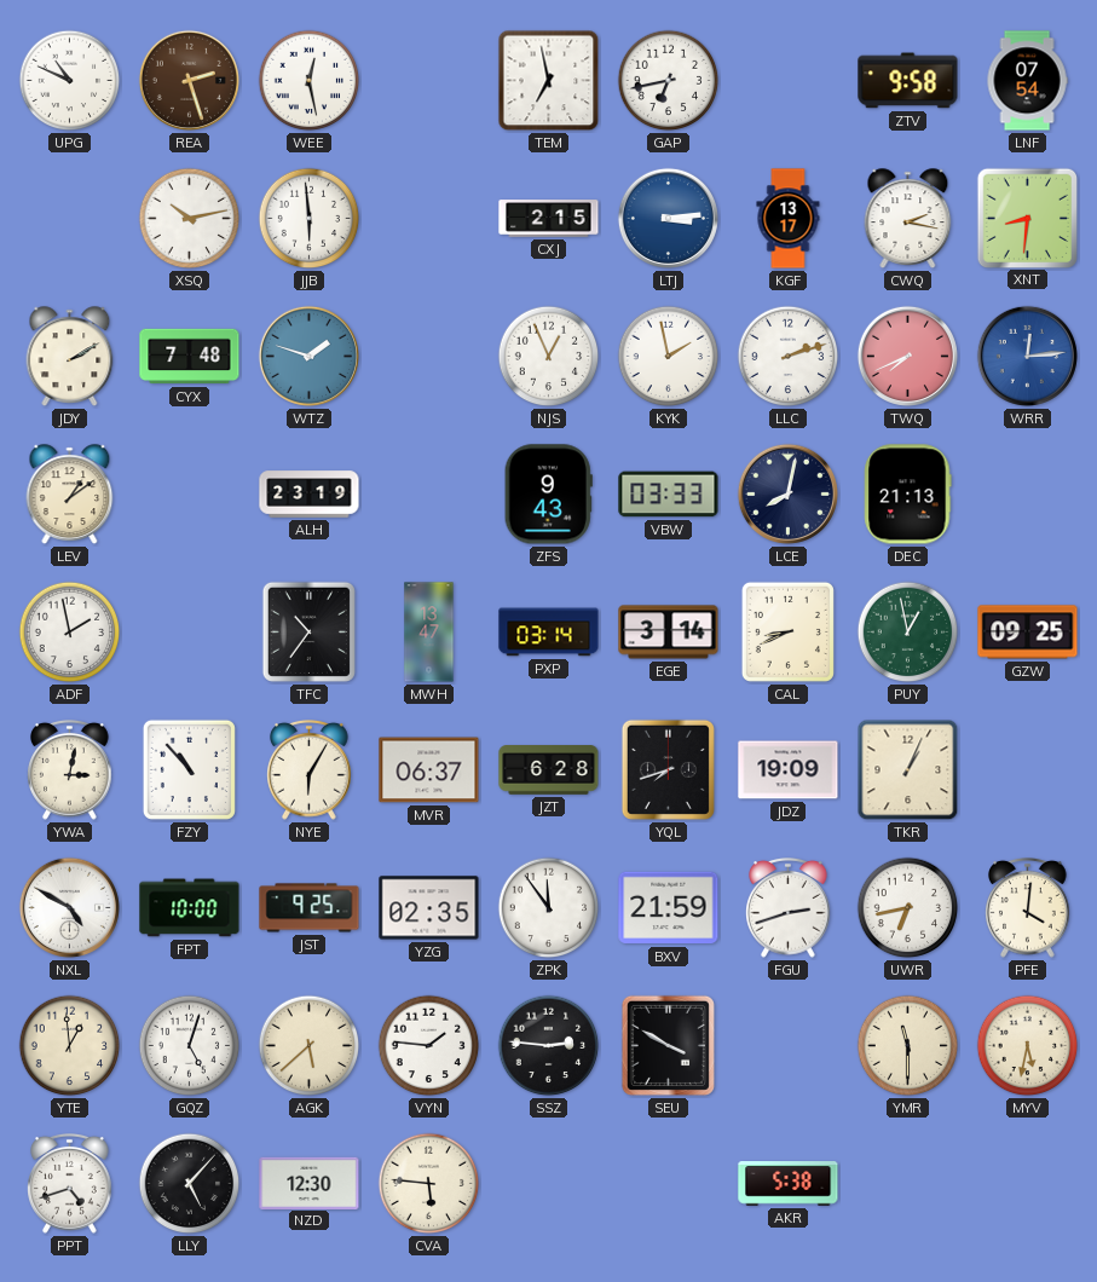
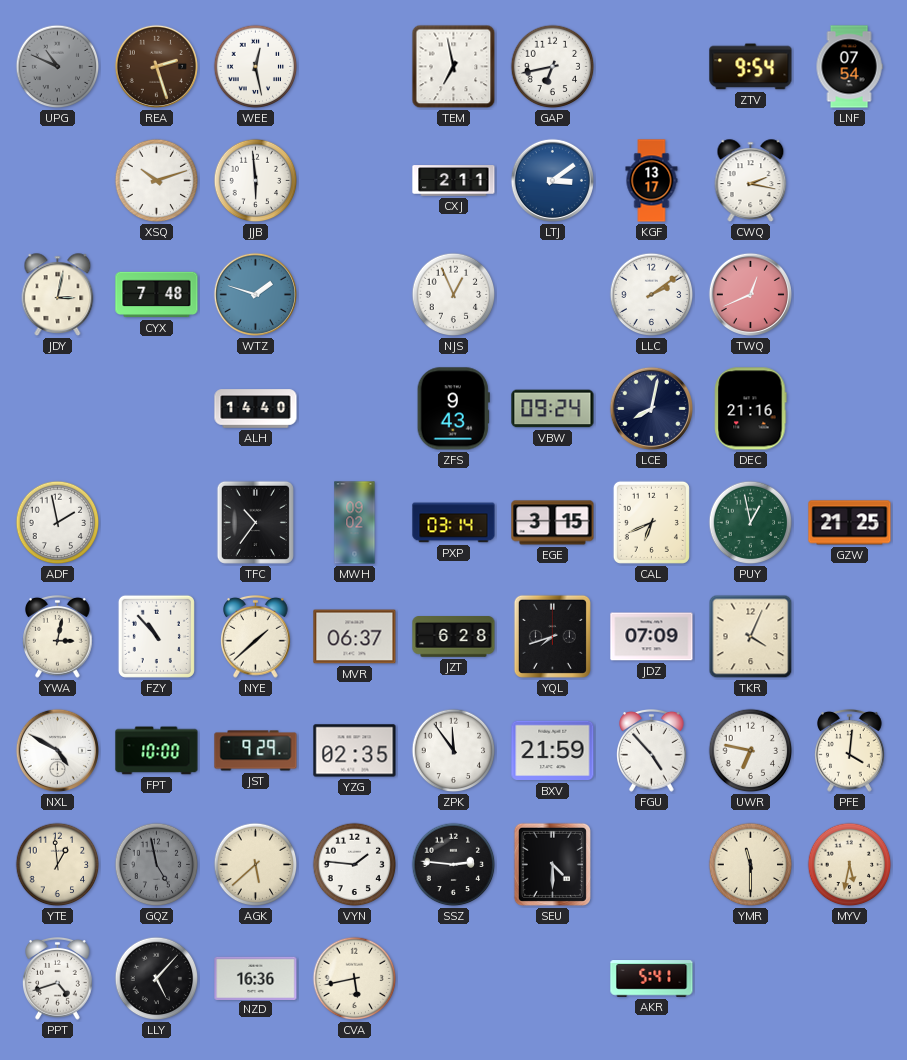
UPG dial: white -> grey
ZTV: 9:58 -> 9:54
XSQ: 10:13 -> 10:12
CXJ: 2:15 -> 2:11
LTJ: 3:14 -> 3:09
XNT: 8:31 -> none
JDY: 2:10 -> 3:02
KYK: 1:58 -> none
LLC: 2:12 -> 2:09
TWQ: 7:41 -> 12:41
WRR: 12:14 -> none
LEV: 1:09 -> none
ALH: 23:19 -> 14:40
VBW: 03:33 -> 09:24
DEC: 21:13 -> 21:16
MWH: 13:47 -> 09:02
EGE: 3:14 -> 3:15
CAL: 8:41 -> 6:41
GZW: 09:25 -> 21:25
NYE: 6:05 -> 1:38
JDZ: 19:09 -> 07:09
TKR: 1:04 -> 4:04
JST: 9:25 -> 9:29
FGU: 2:42 -> 4:53
UWR: 6:43 -> 6:47
GQZ: 5:03 -> 4:58
GQZ dial: white -> grey
SEU: 3:50 -> 4:30
NZD: 12:30 -> 16:36
CVA: 5:46 -> 5:43
AKR: 5:38 -> 5:41
